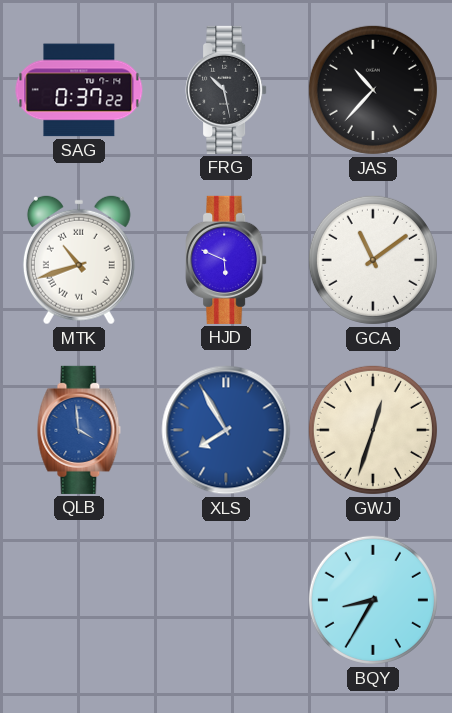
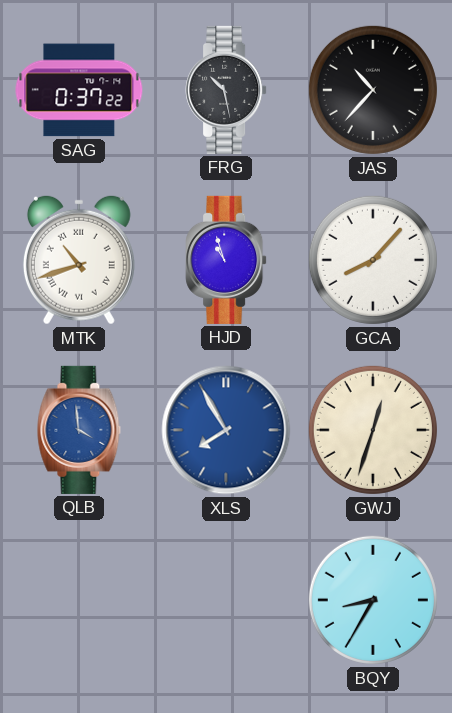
HJD: 5:49 -> 10:57
GCA: 11:09 -> 8:07
